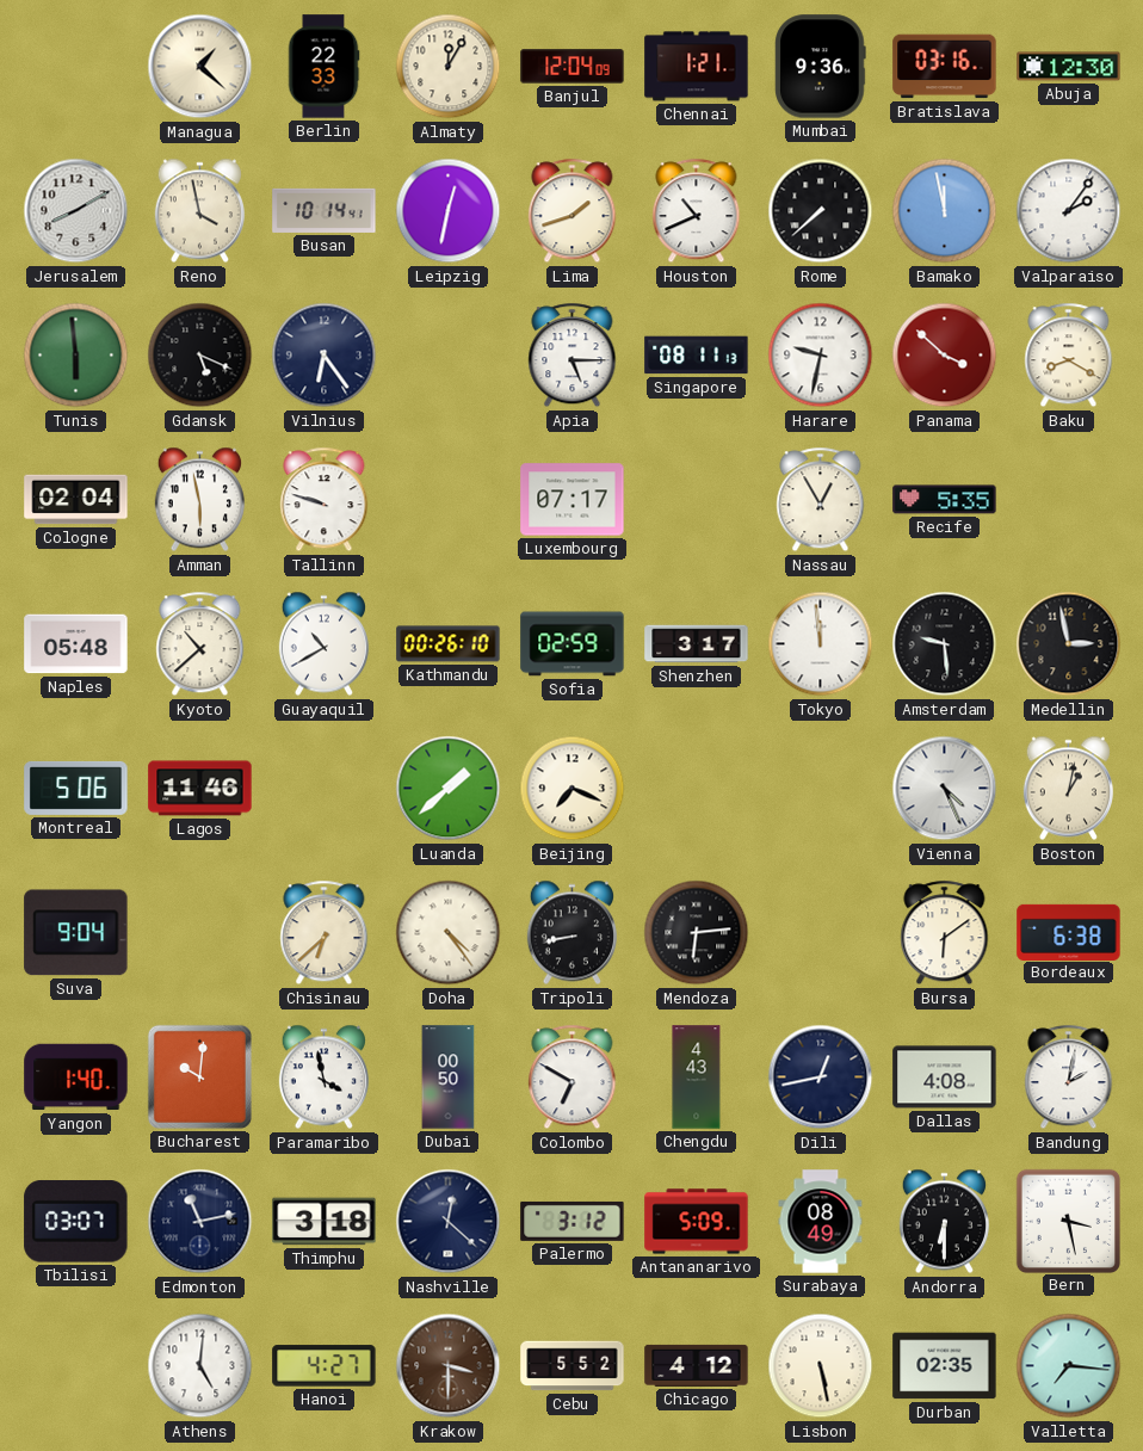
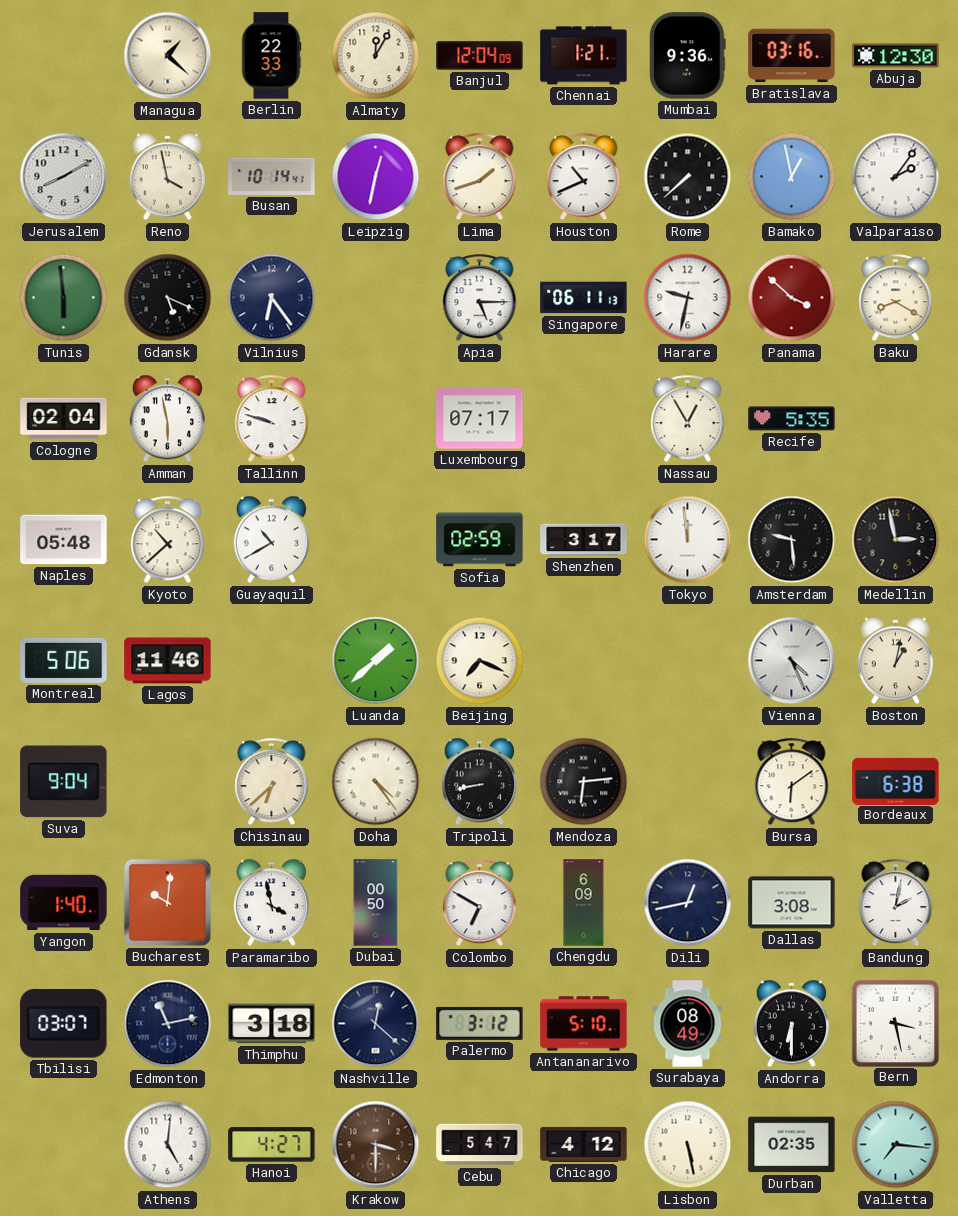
Bamako: 11:58 -> 12:58
Singapore: 08:11 -> 06:11
Kathmandu: 00:26 -> none
Chengdu: 4:43 -> 6:09
Dallas: 4:08 -> 3:08
Antananarivo: 5:09 -> 5:10
Cebu: 5:52 -> 5:47
